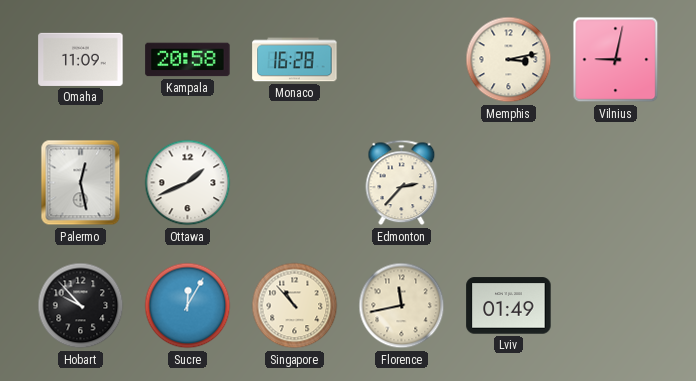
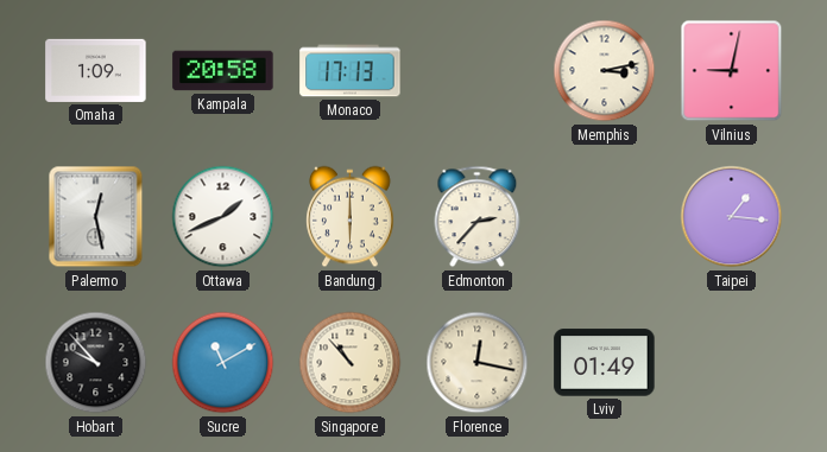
Omaha: 11:09 -> 1:09
Monaco: 16:28 -> 17:13
Bandung: none -> 6:00
Taipei: none -> 1:16
Sucre: 12:05 -> 11:10
Florence: 11:43 -> 12:17
